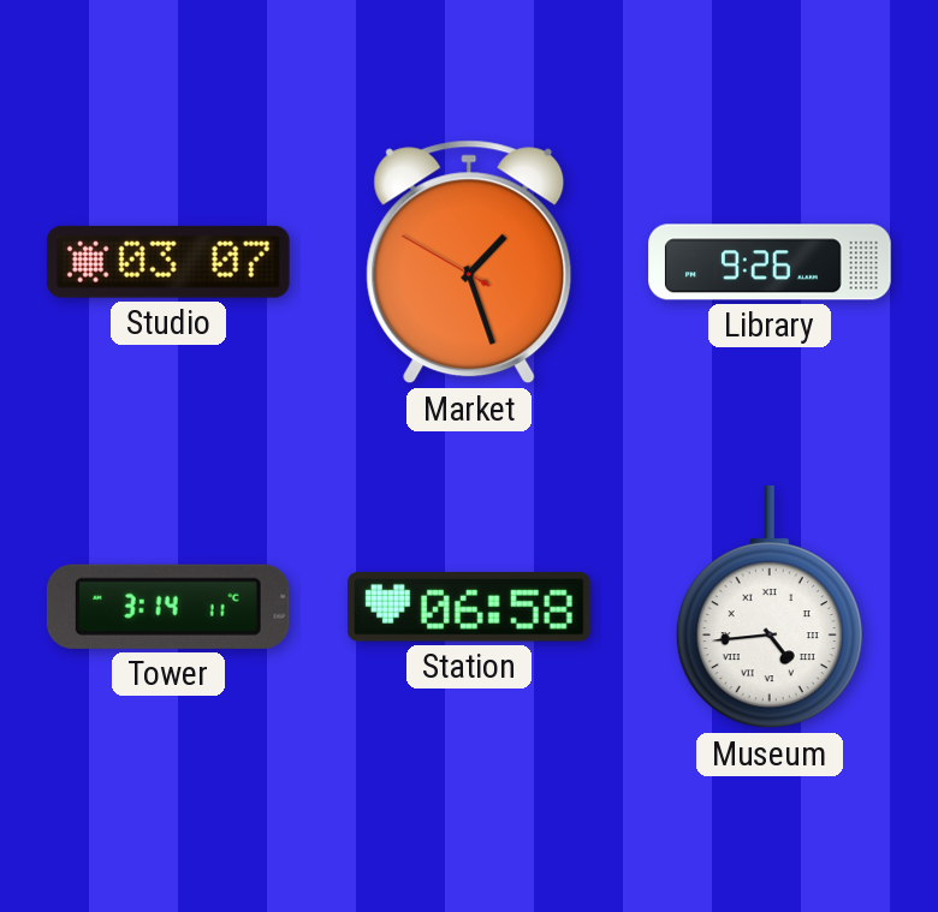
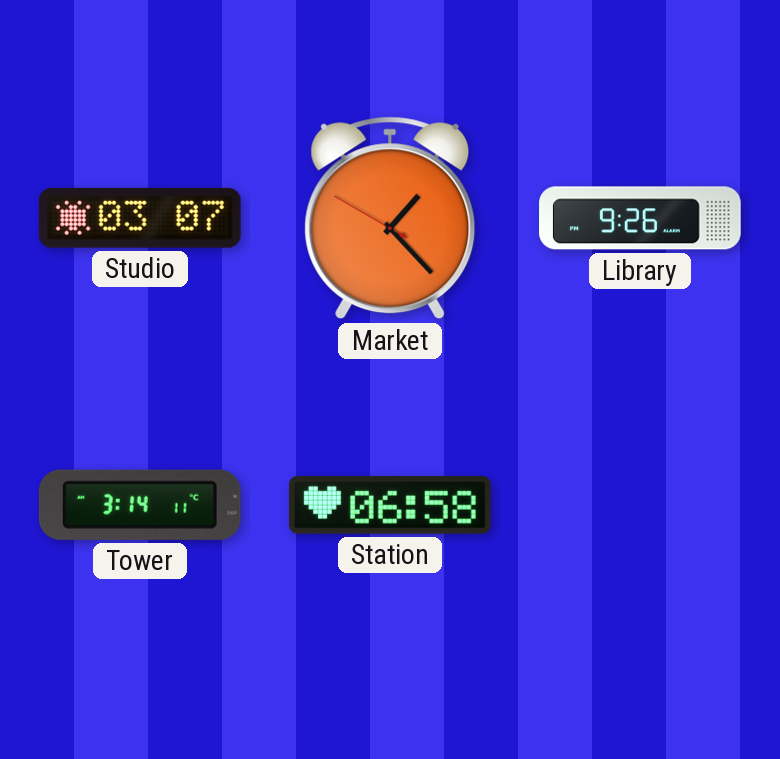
Market: 1:26 -> 1:22
Museum: 4:44 -> none
